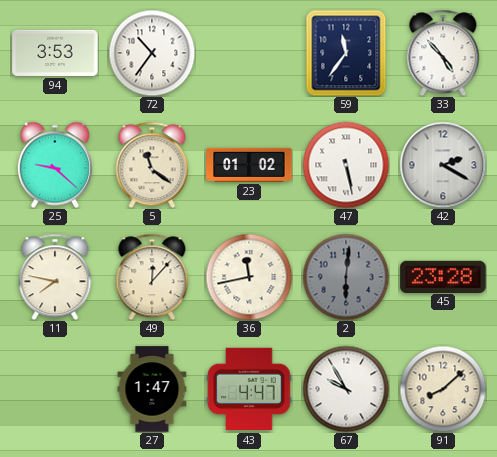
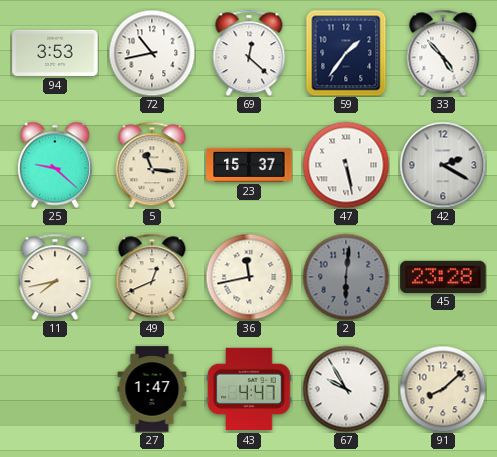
72: 10:36 -> 10:43
69: none -> 12:22
59: 11:36 -> 1:36
5: 11:21 -> 11:16
23: 01:02 -> 15:37
11: 7:47 -> 7:43
49: 12:07 -> 12:41
